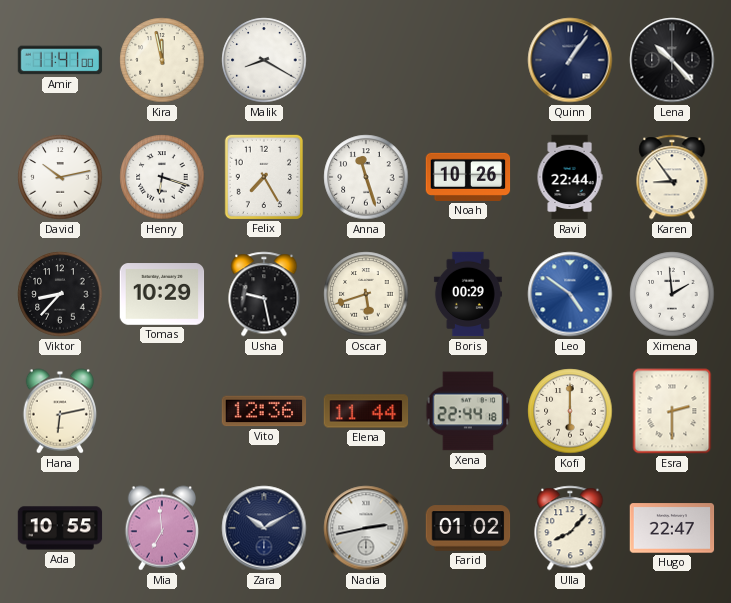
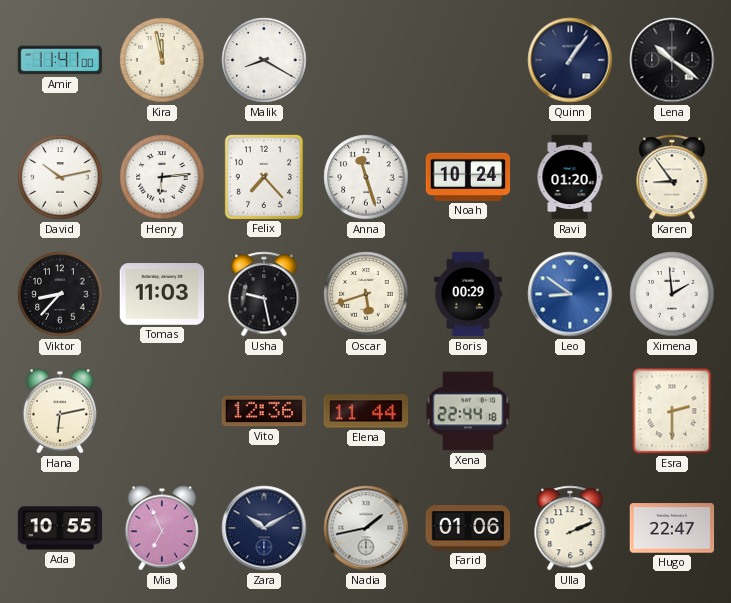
Lena: 10:23 -> 10:21
Henry: 6:18 -> 6:14
Felix: 7:25 -> 7:23
Noah: 10:26 -> 10:24
Ravi: 22:44 -> 01:20
Tomas: 10:29 -> 11:03
Leo: 4:51 -> 8:51
Kofi: 6:00 -> none
Mia: 6:59 -> 6:56
Nadia: 2:43 -> 1:43
Farid: 01:02 -> 01:06
Ulla: 8:07 -> 2:11
